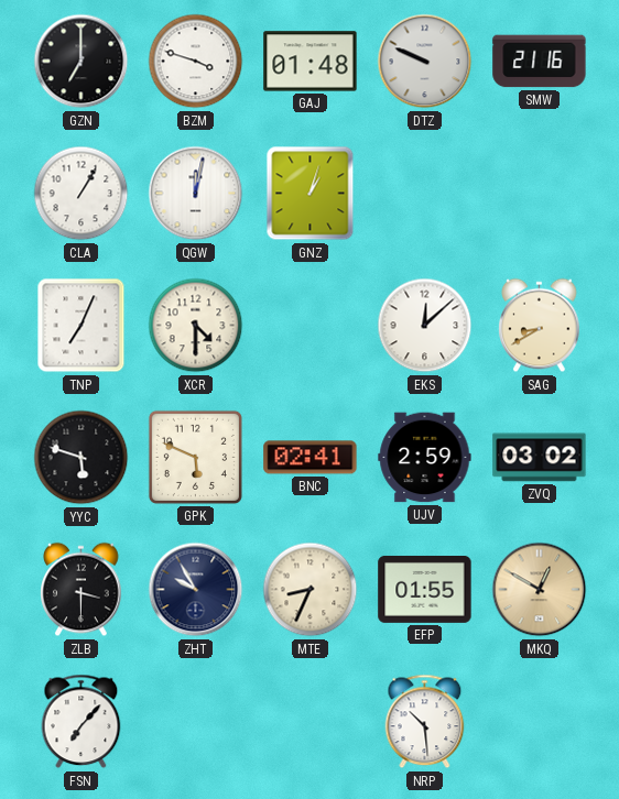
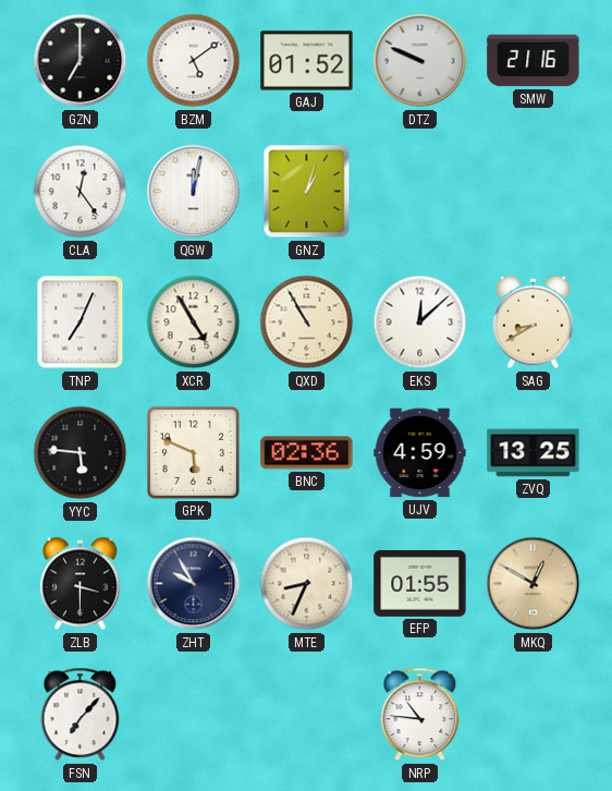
BZM: 3:48 -> 5:09
GAJ: 01:48 -> 01:52
CLA: 1:05 -> 12:24
XCR: 4:30 -> 4:55
QXD: none -> 10:55
YYC: 5:48 -> 5:46
BNC: 02:41 -> 02:36
UJV: 2:59 -> 4:59
ZVQ: 03:02 -> 13:25
NRP: 10:29 -> 10:46
